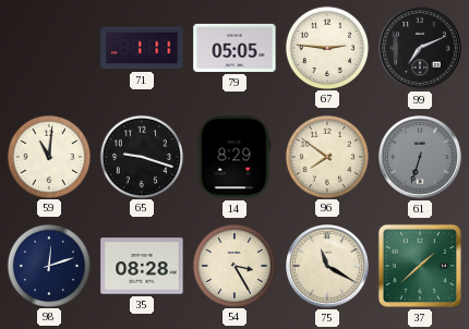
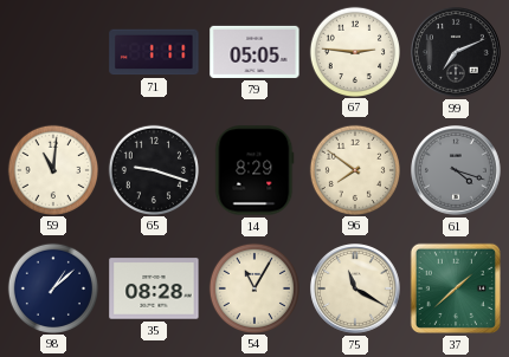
61: 6:33 -> 4:18
98: 12:12 -> 1:08
54: 3:25 -> 11:05
